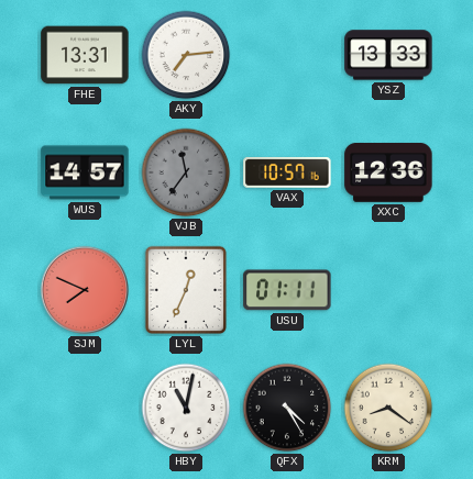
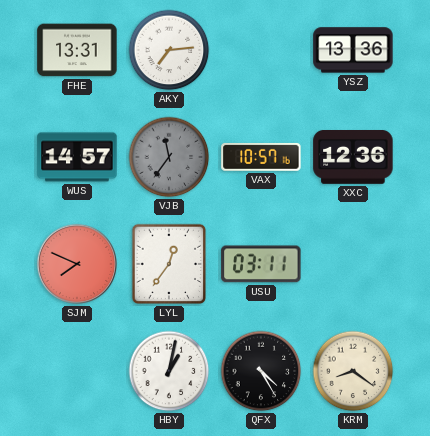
YSZ: 13:33 -> 13:36
LYL: 12:34 -> 12:36
USU: 01:11 -> 03:11
HBY: 11:02 -> 1:02
